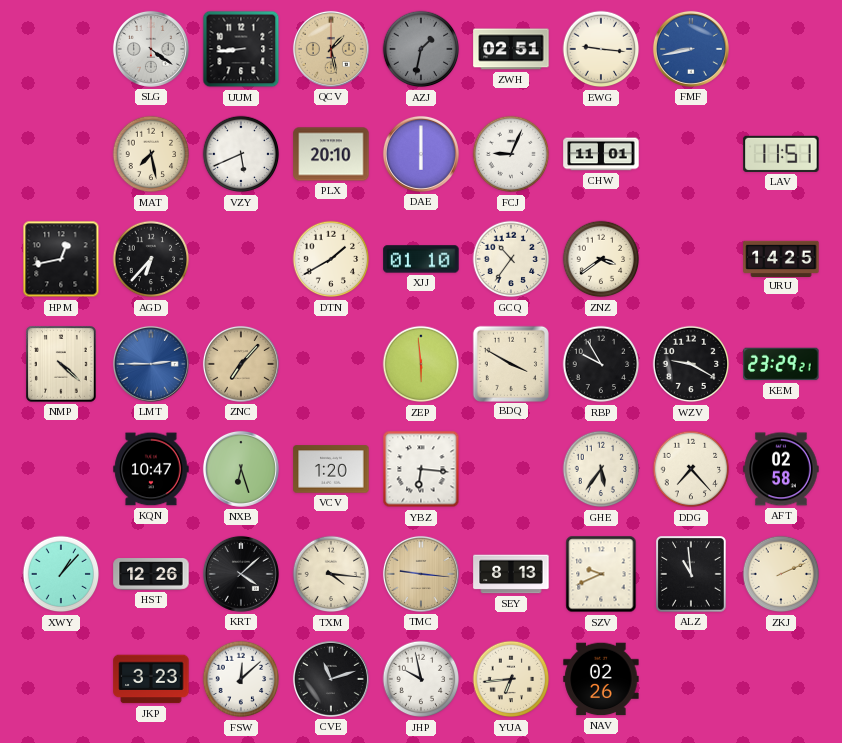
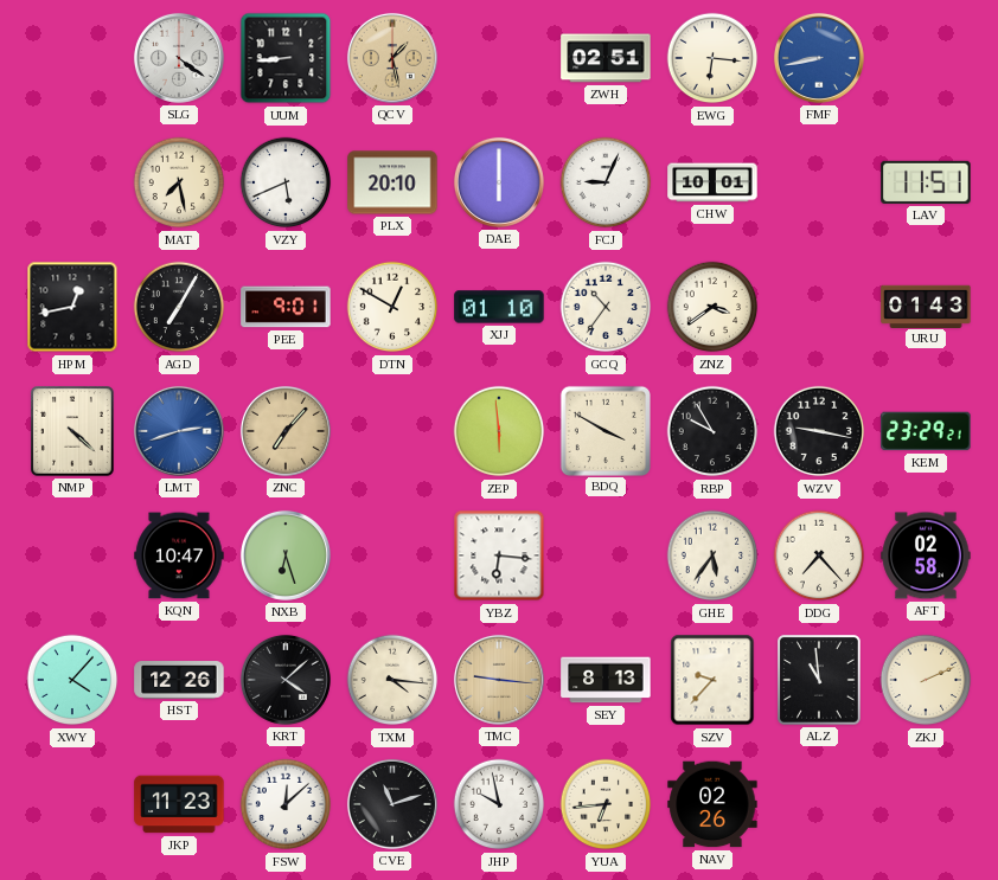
AZJ: 1:32 -> none
EWG: 9:16 -> 6:16
CHW: 11:01 -> 10:01
AGD: 6:37 -> 7:05
PEE: none -> 9:01
DTN: 1:40 -> 12:50
URU: 14:25 -> 01:43
LMT: 2:45 -> 2:42
WZV: 9:20 -> 9:17
VCV: 1:20 -> none
XWY: 1:07 -> 4:07
SZV: 9:41 -> 9:37
JKP: 3:23 -> 11:23
